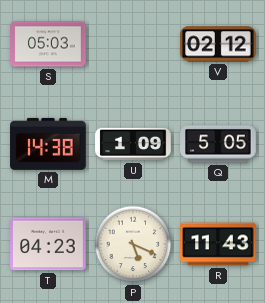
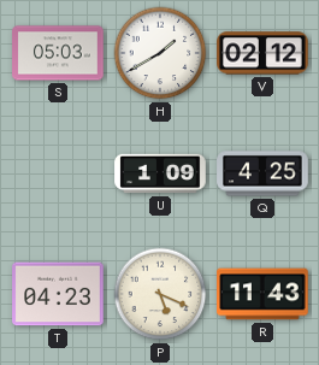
H: none -> 1:40
M: 14:38 -> none
Q: 5:05 -> 4:25
